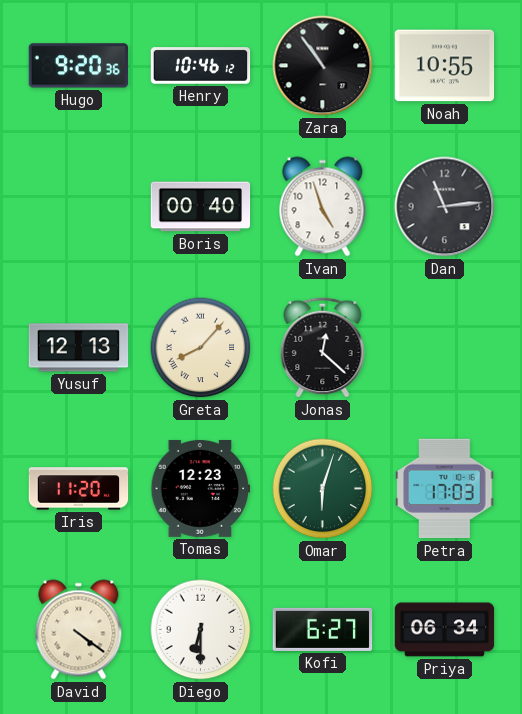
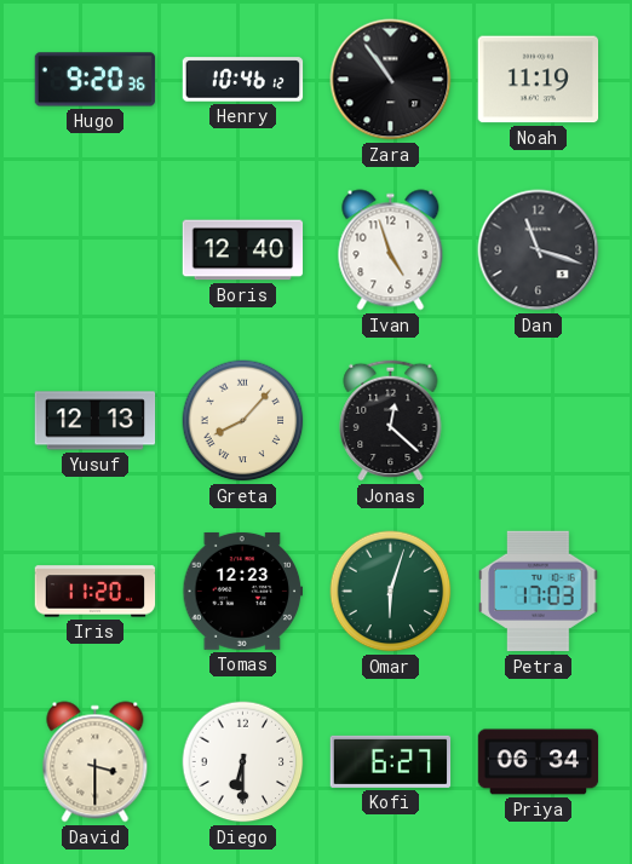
Noah: 10:55 -> 11:19
Boris: 00:40 -> 12:40
Dan: 11:14 -> 11:18
David: 4:21 -> 3:30
